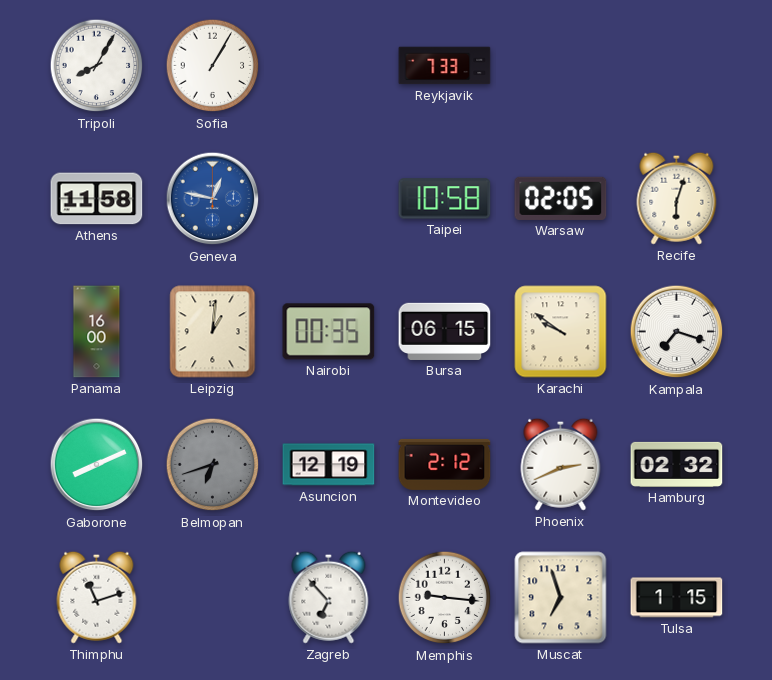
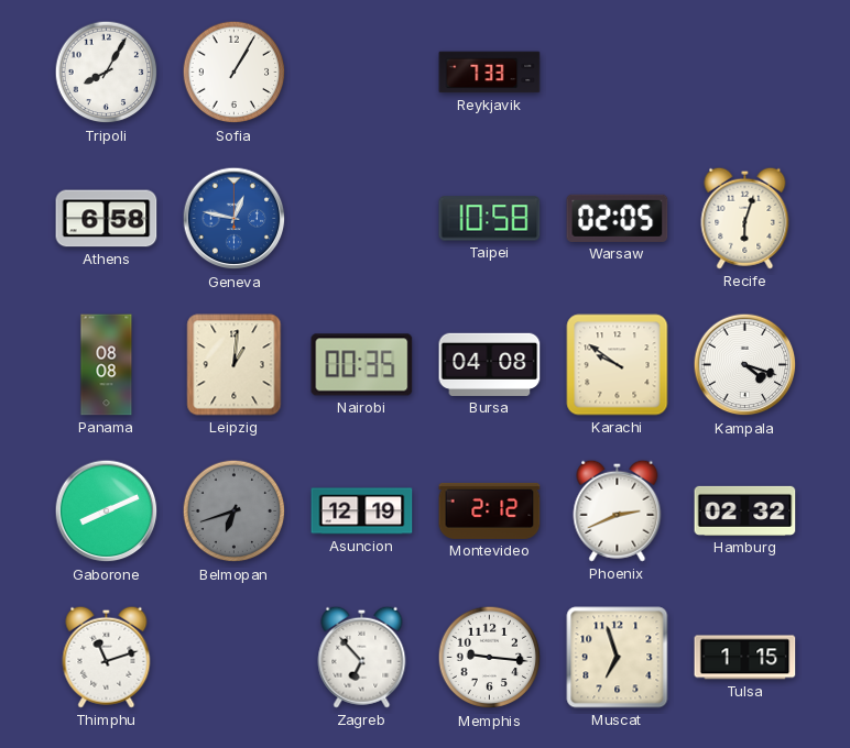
Athens: 11:58 -> 6:58
Panama: 16:00 -> 08:08
Bursa: 06:15 -> 04:08
Kampala: 7:18 -> 4:18
